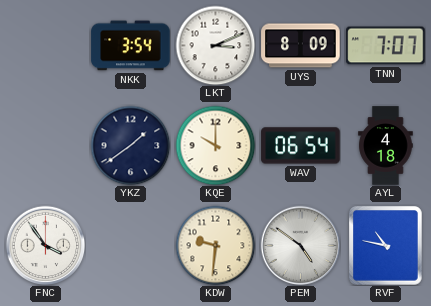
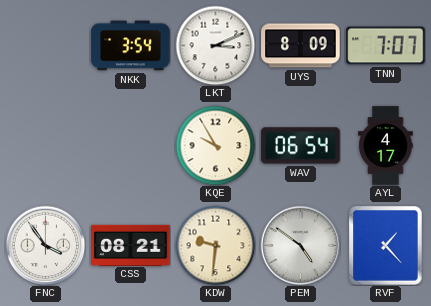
YKZ: 1:39 -> none
KQE: 10:00 -> 9:55
AYL: 4:18 -> 4:17
CSS: none -> 08:21
RVF: 10:47 -> 1:23
